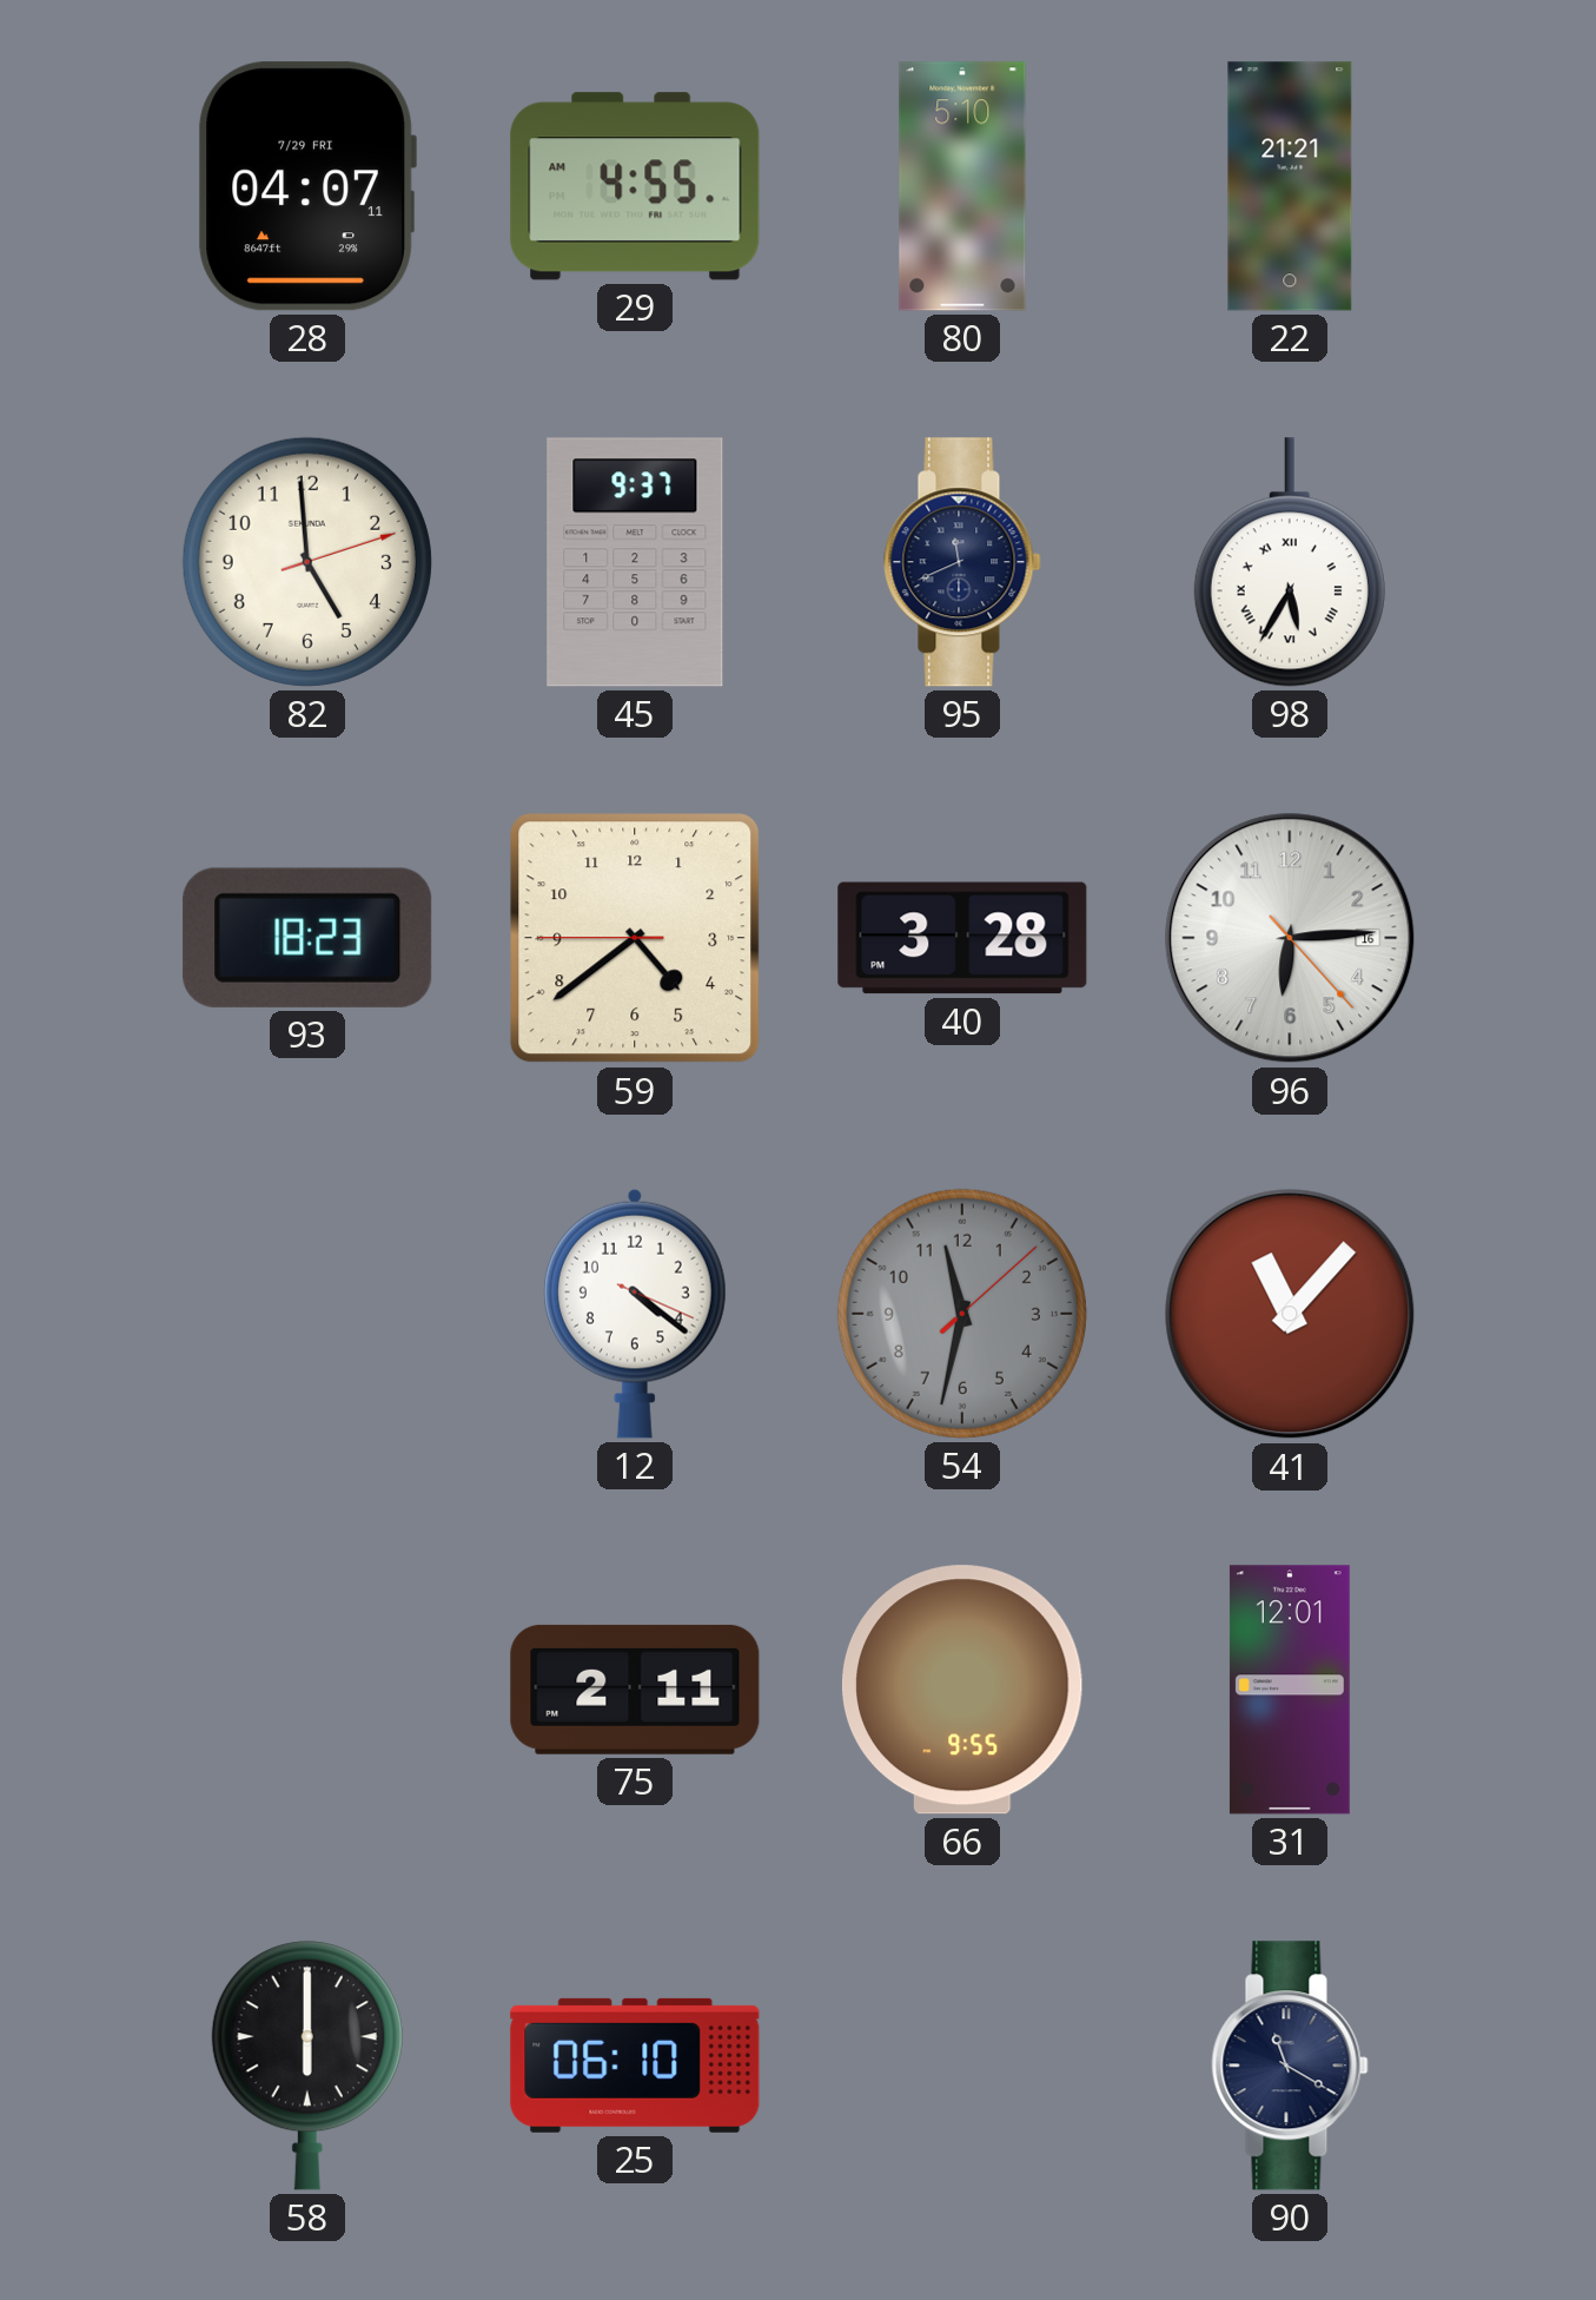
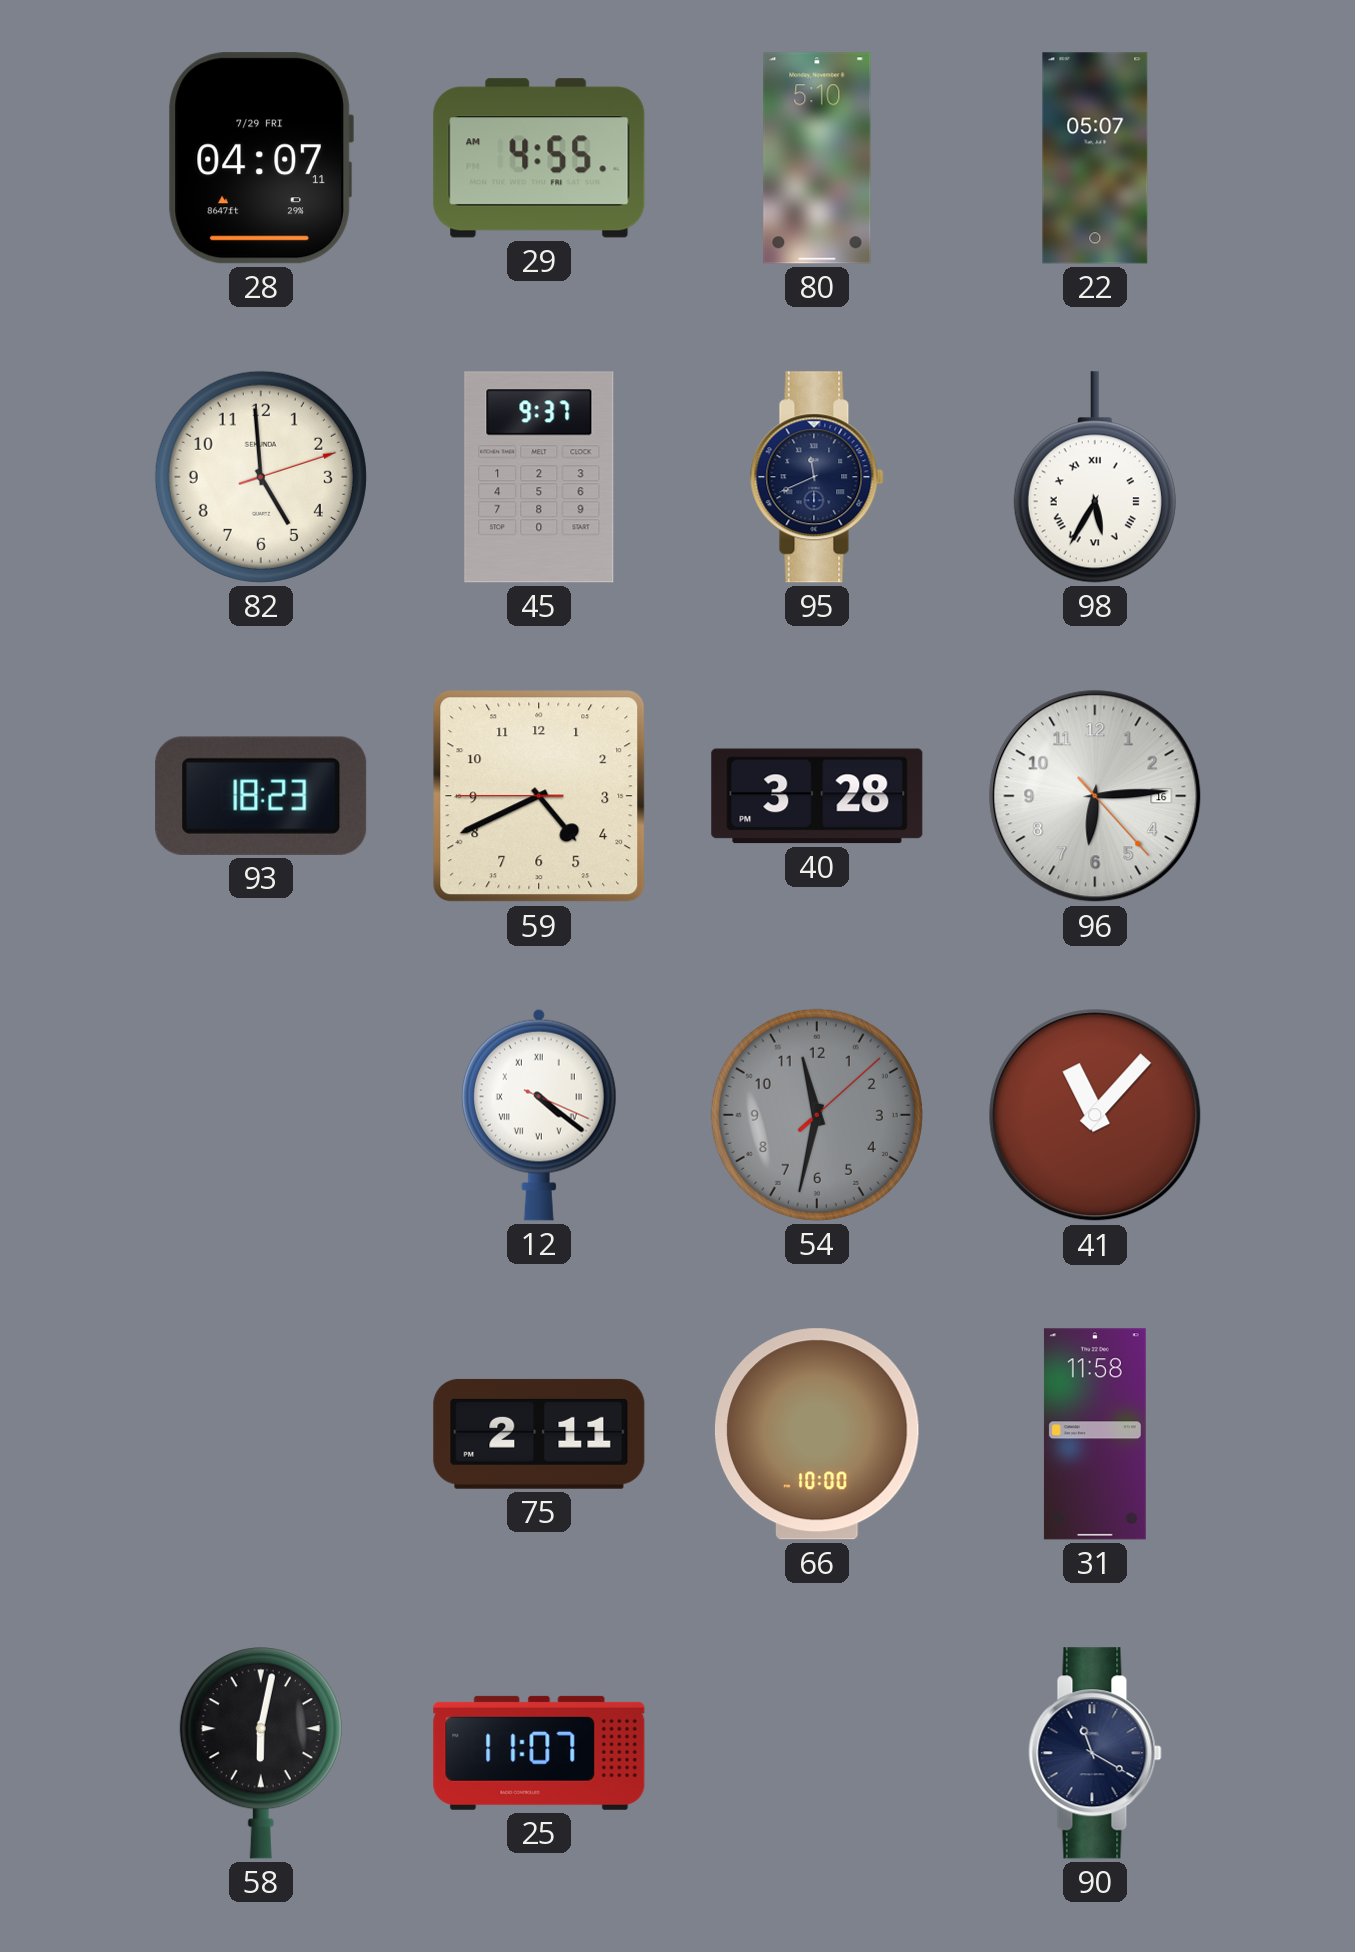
22: 21:21 -> 05:07
59: 4:38 -> 4:40
12 numerals: Arabic -> Roman
66: 9:55 -> 10:00
31: 12:01 -> 11:58
58: 6:00 -> 6:02
25: 06:10 -> 11:07
